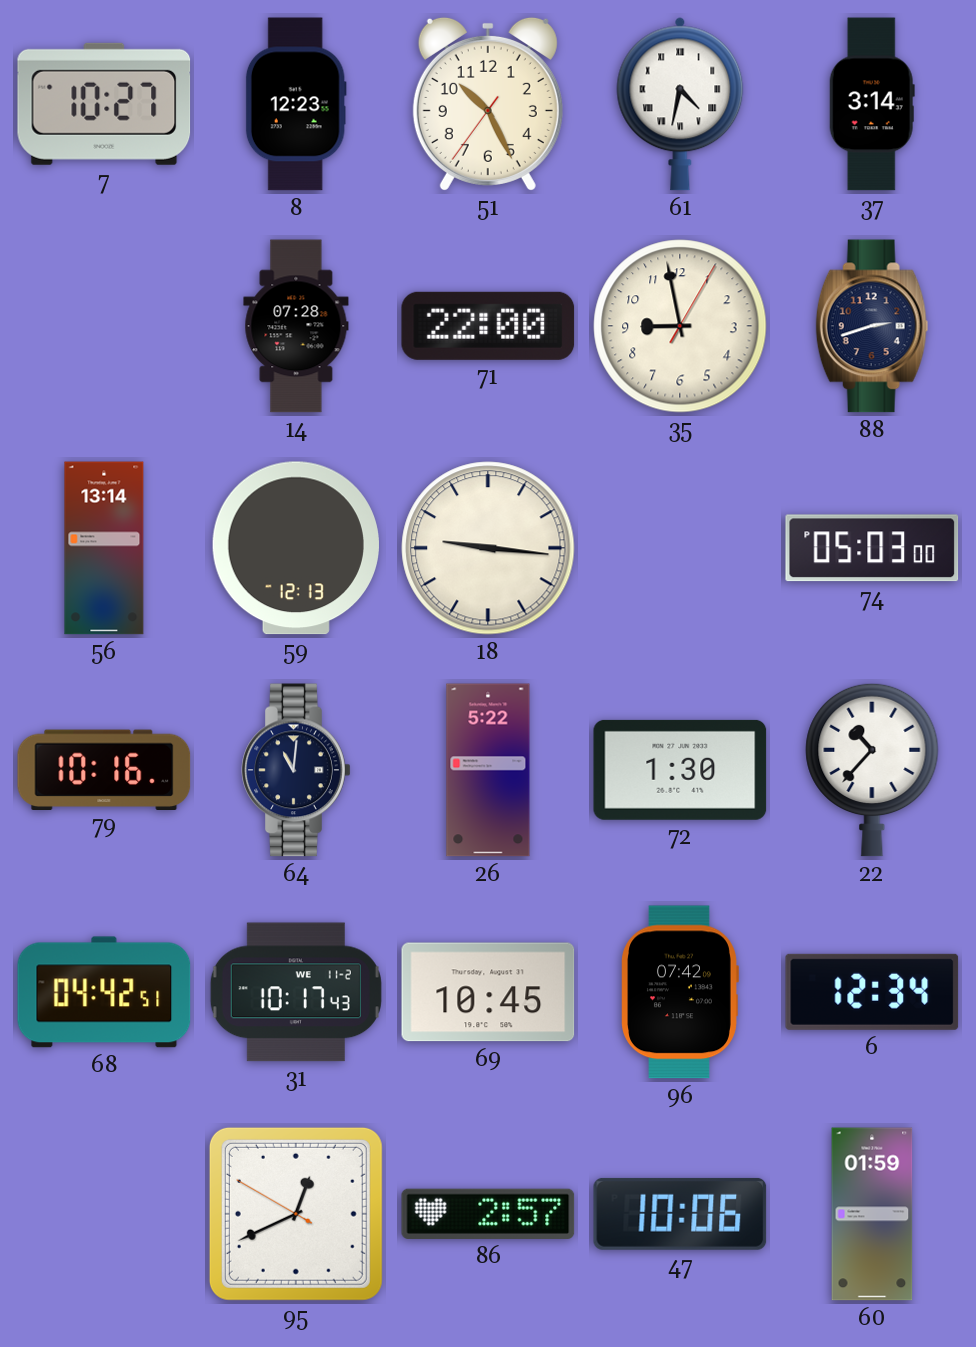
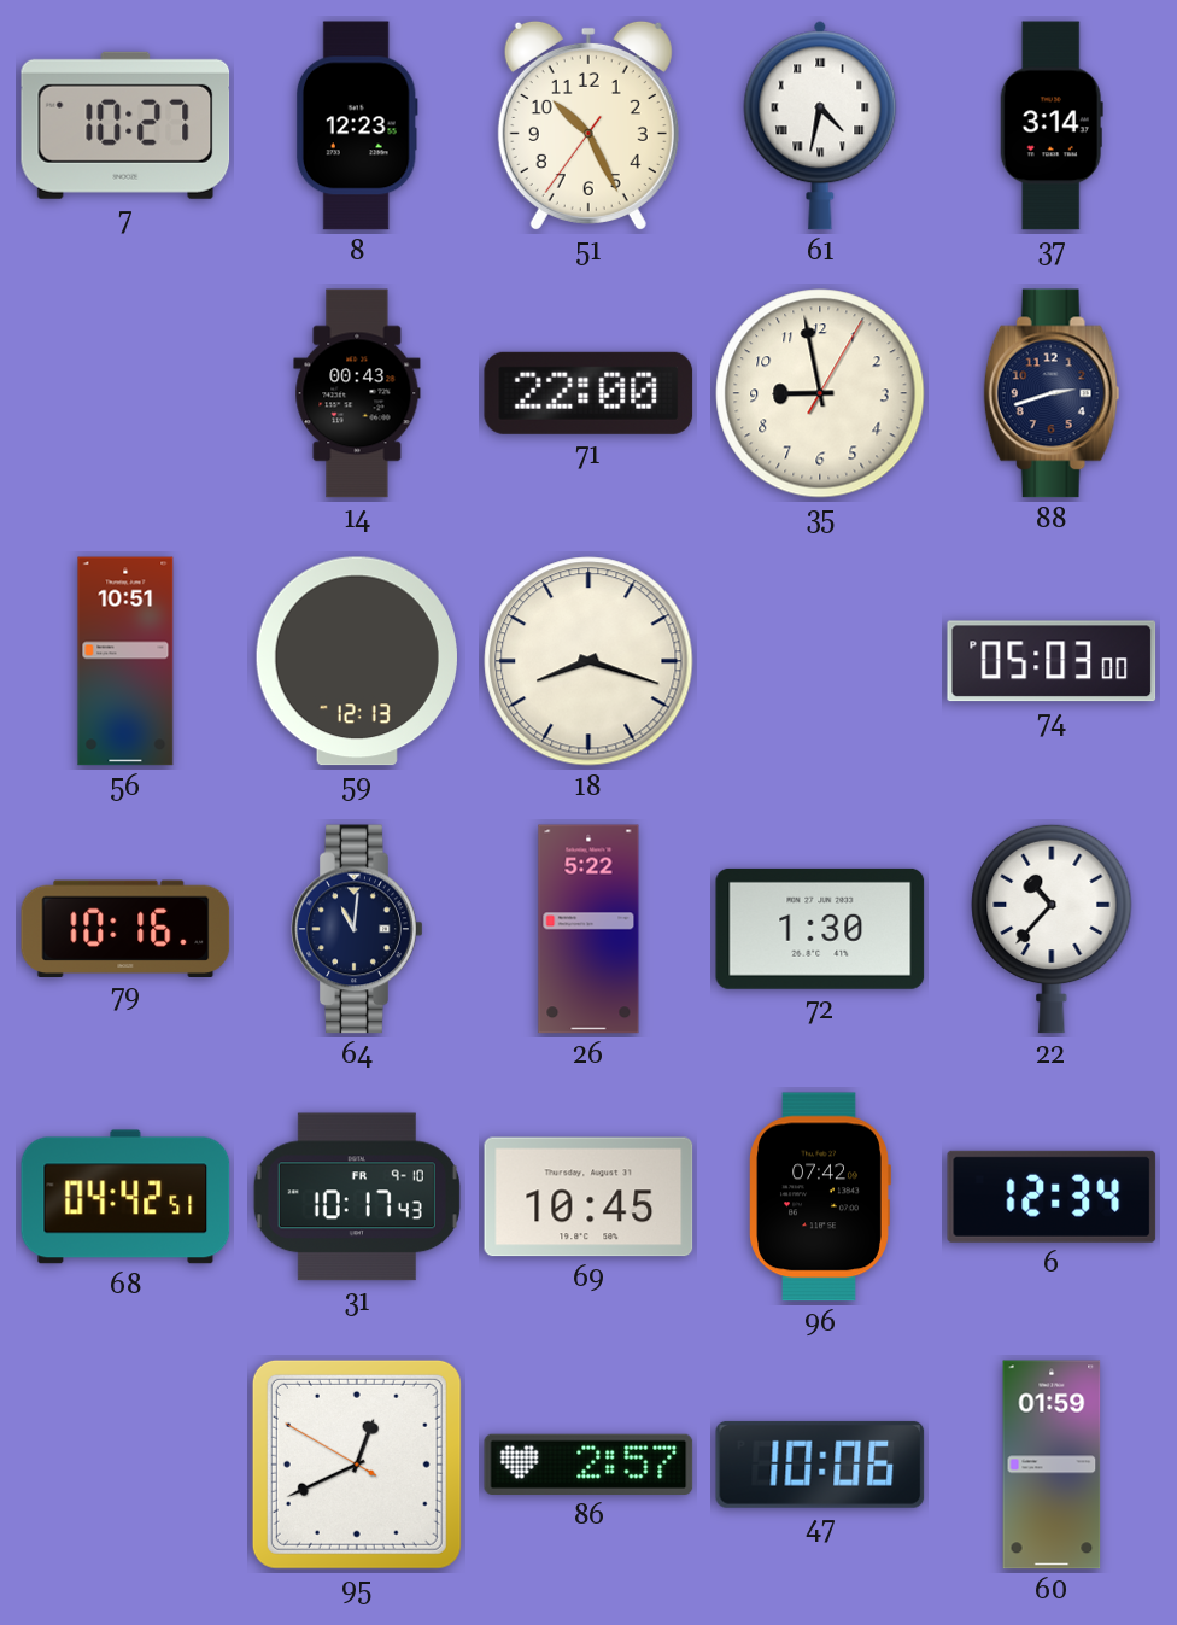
14: 07:28 -> 00:43
56: 13:14 -> 10:51
18: 9:16 -> 8:18
31 date: WE 11-2 -> FR 9-10
